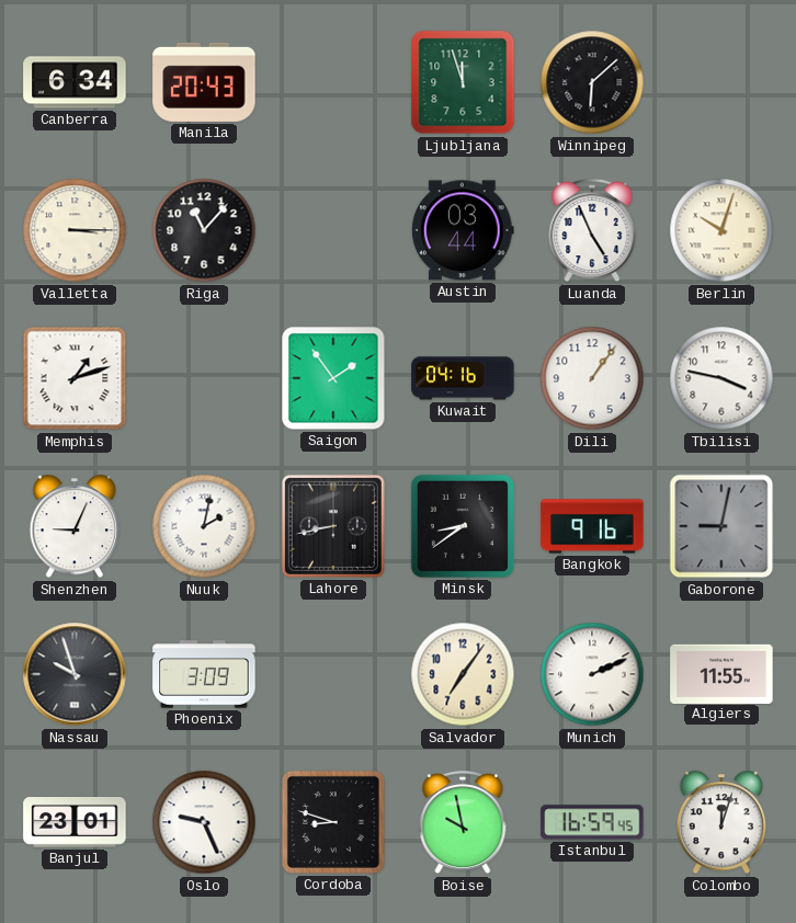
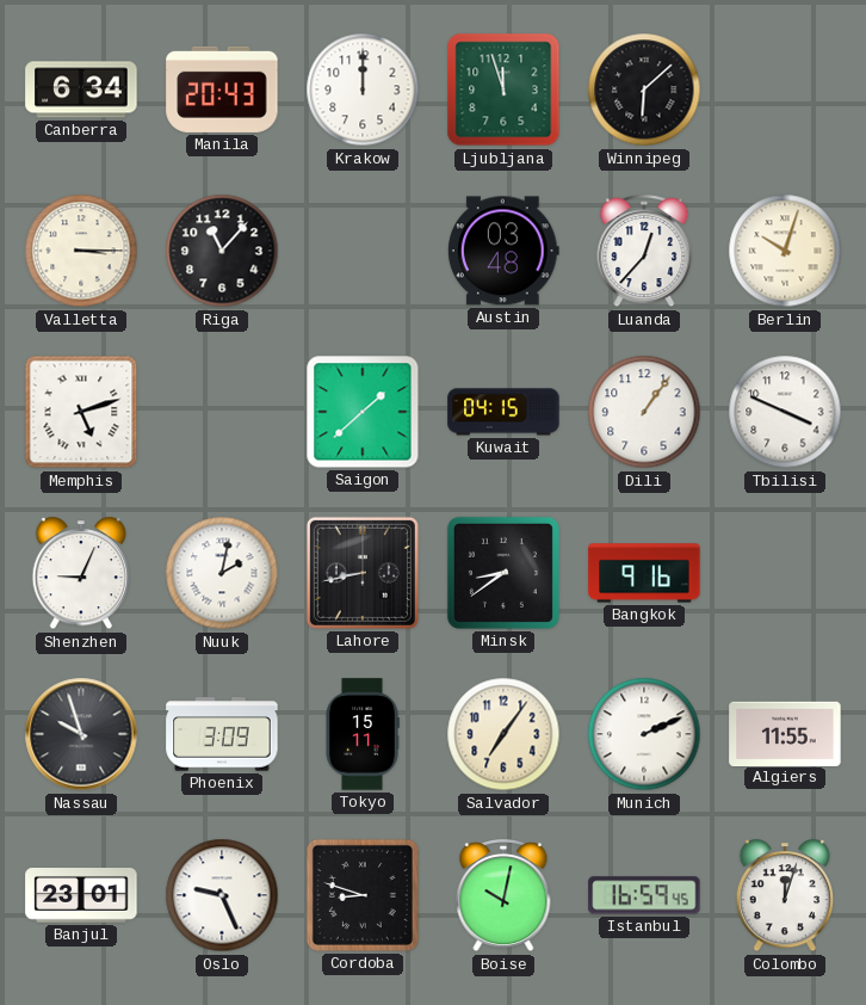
Krakow: none -> 12:00
Austin: 03:44 -> 03:48
Luanda: 4:56 -> 12:37
Memphis: 1:12 -> 5:12
Saigon: 1:54 -> 1:38
Kuwait: 04:16 -> 04:15
Tbilisi: 3:47 -> 3:49
Gaborone: 9:02 -> none
Tokyo: none -> 15:11
Boise: 9:58 -> 10:02
